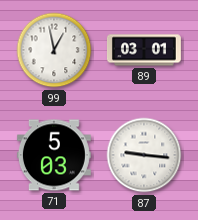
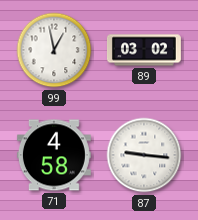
89: 03:01 -> 03:02
71: 5:03 -> 4:58
